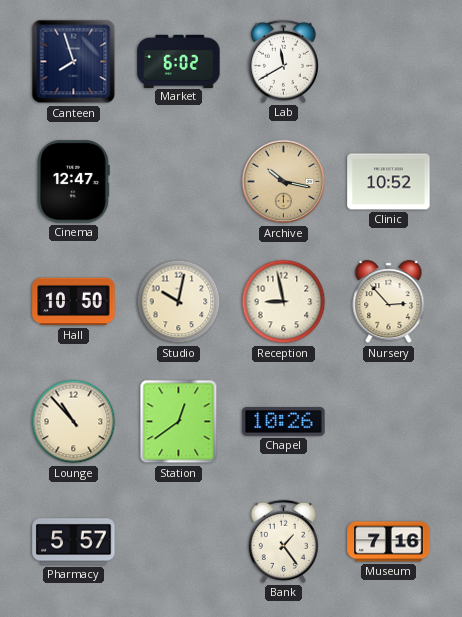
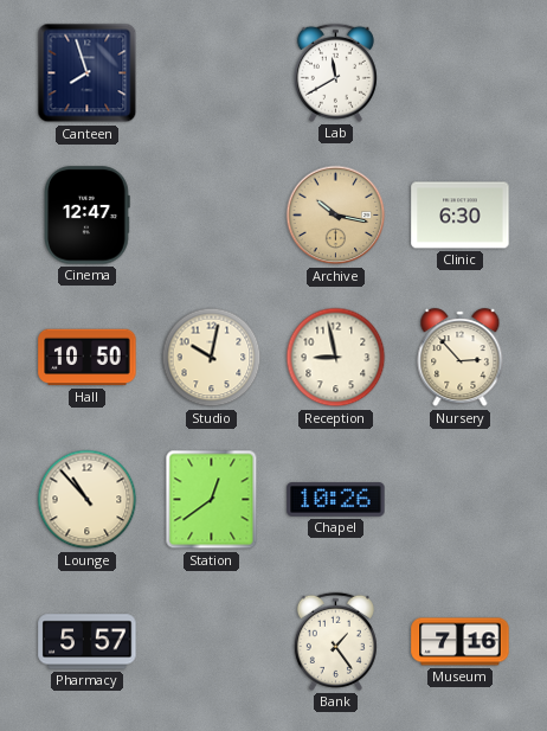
Market: 6:02 -> none
Clinic: 10:52 -> 6:30
